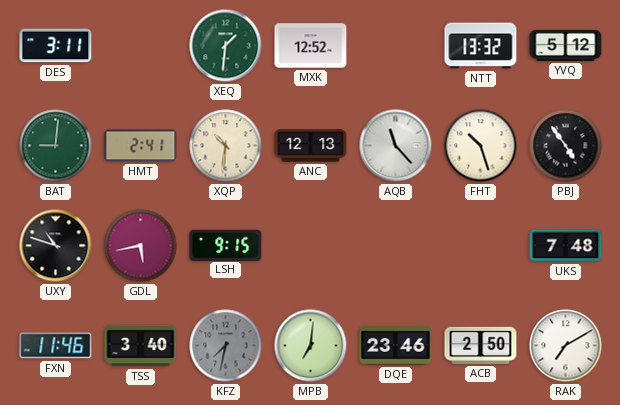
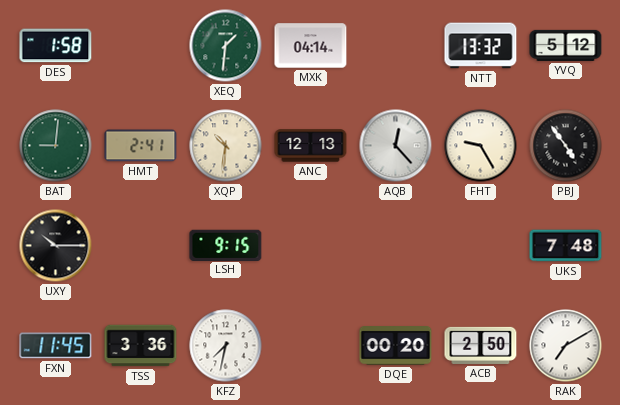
DES: 3:11 -> 1:58
MXK: 12:52 -> 04:14
AQB: 11:23 -> 12:23
FHT: 10:27 -> 9:25
UXY: 10:48 -> 10:15
GDL: 5:43 -> none
FXN: 11:46 -> 11:45
TSS: 3:40 -> 3:36
KFZ dial: grey -> white
MPB: 7:01 -> none
DQE: 23:46 -> 00:20
